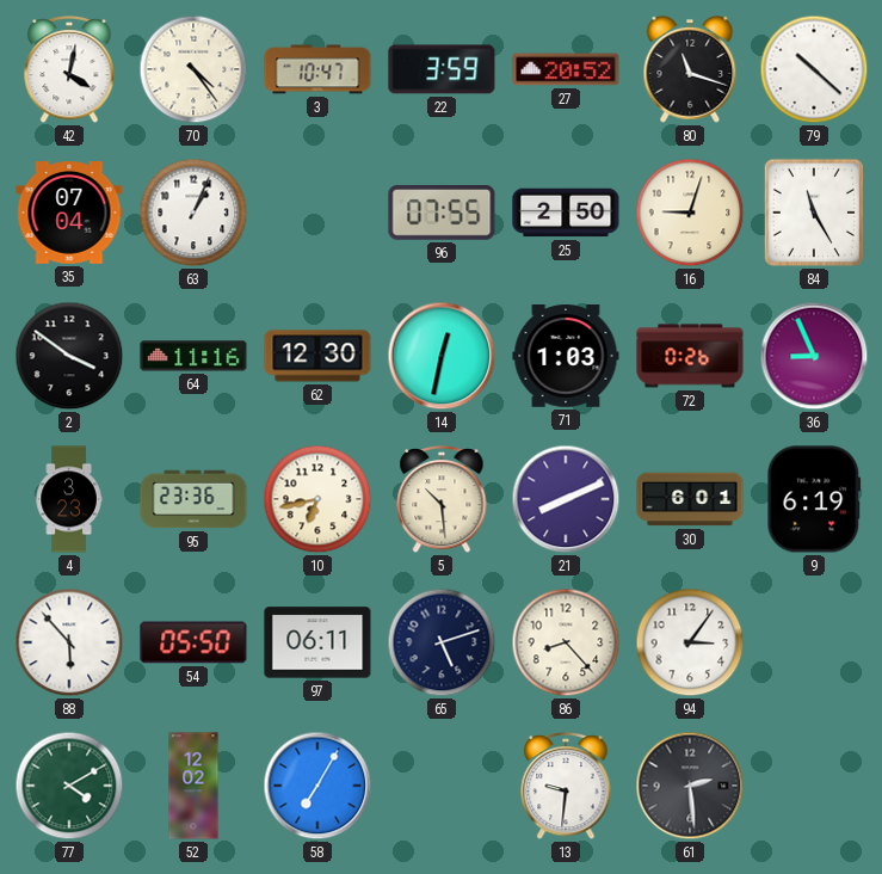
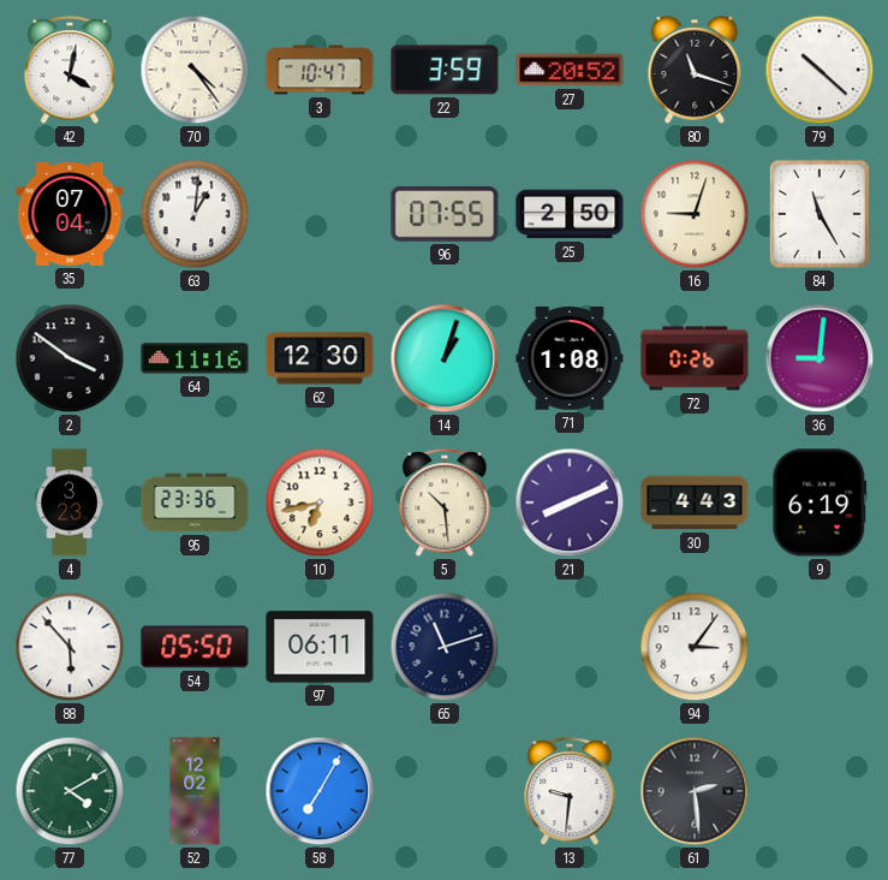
63: 1:04 -> 1:01
14: 12:32 -> 1:03
71: 1:03 -> 1:08
36: 8:56 -> 9:01
30: 6:01 -> 4:43
65: 5:12 -> 11:12
86: 8:23 -> none
